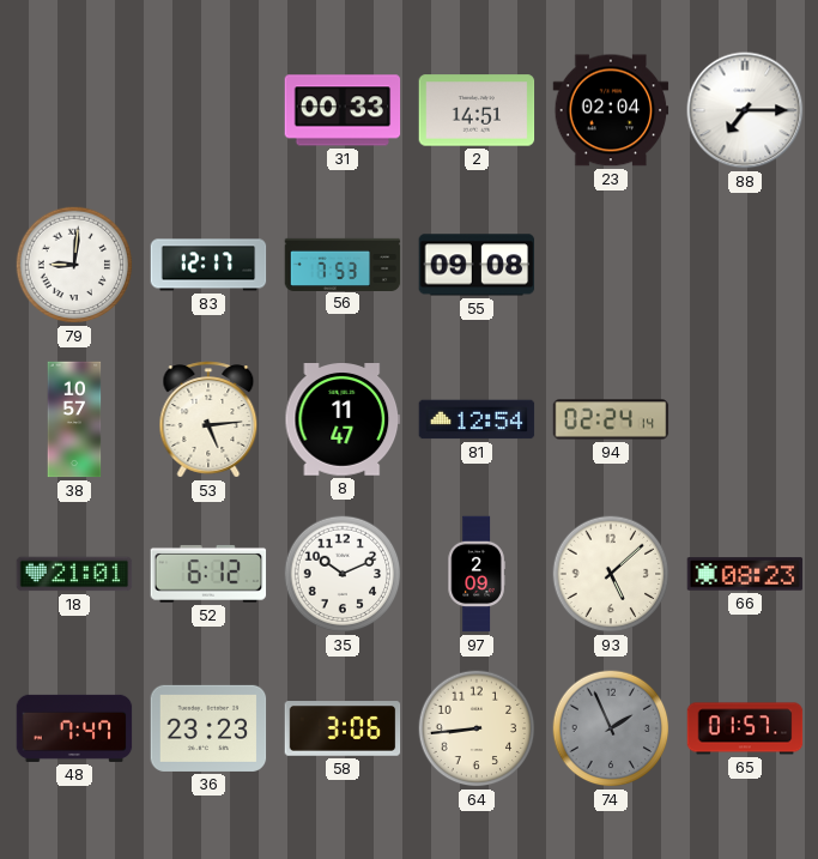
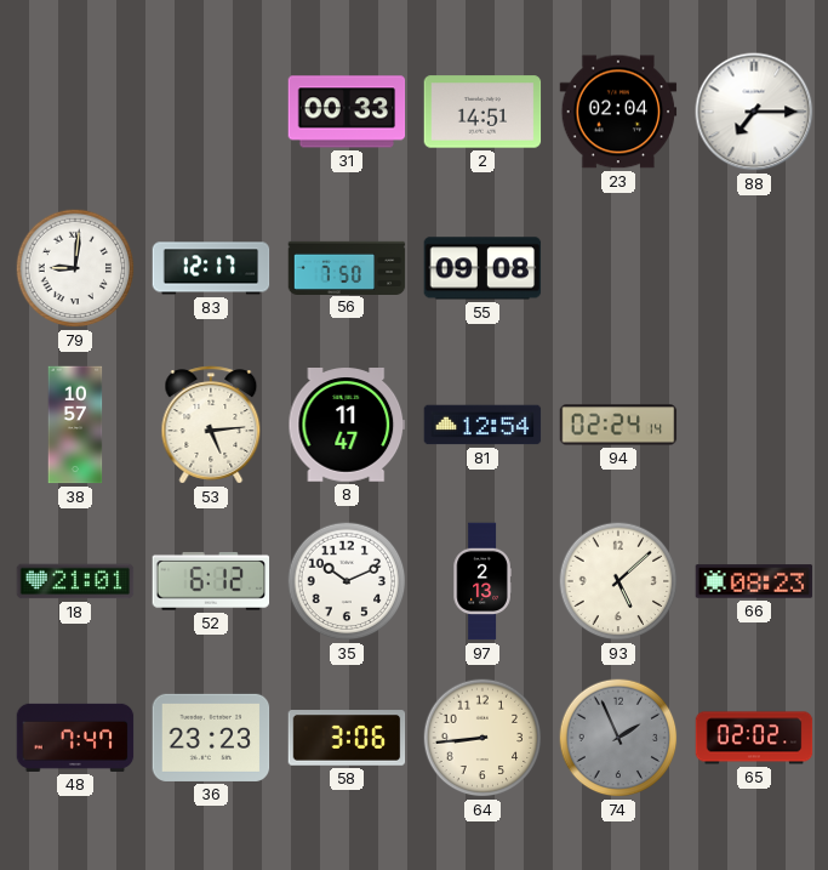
56: 7:53 -> 7:50
97: 2:09 -> 2:13
65: 01:57 -> 02:02
